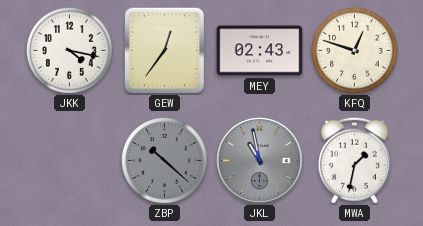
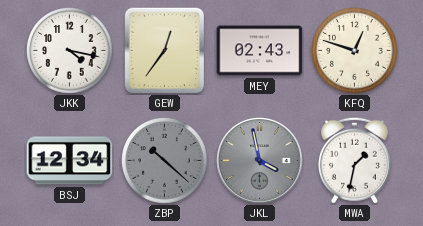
BSJ: none -> 12:34
JKL: 10:58 -> 3:58
